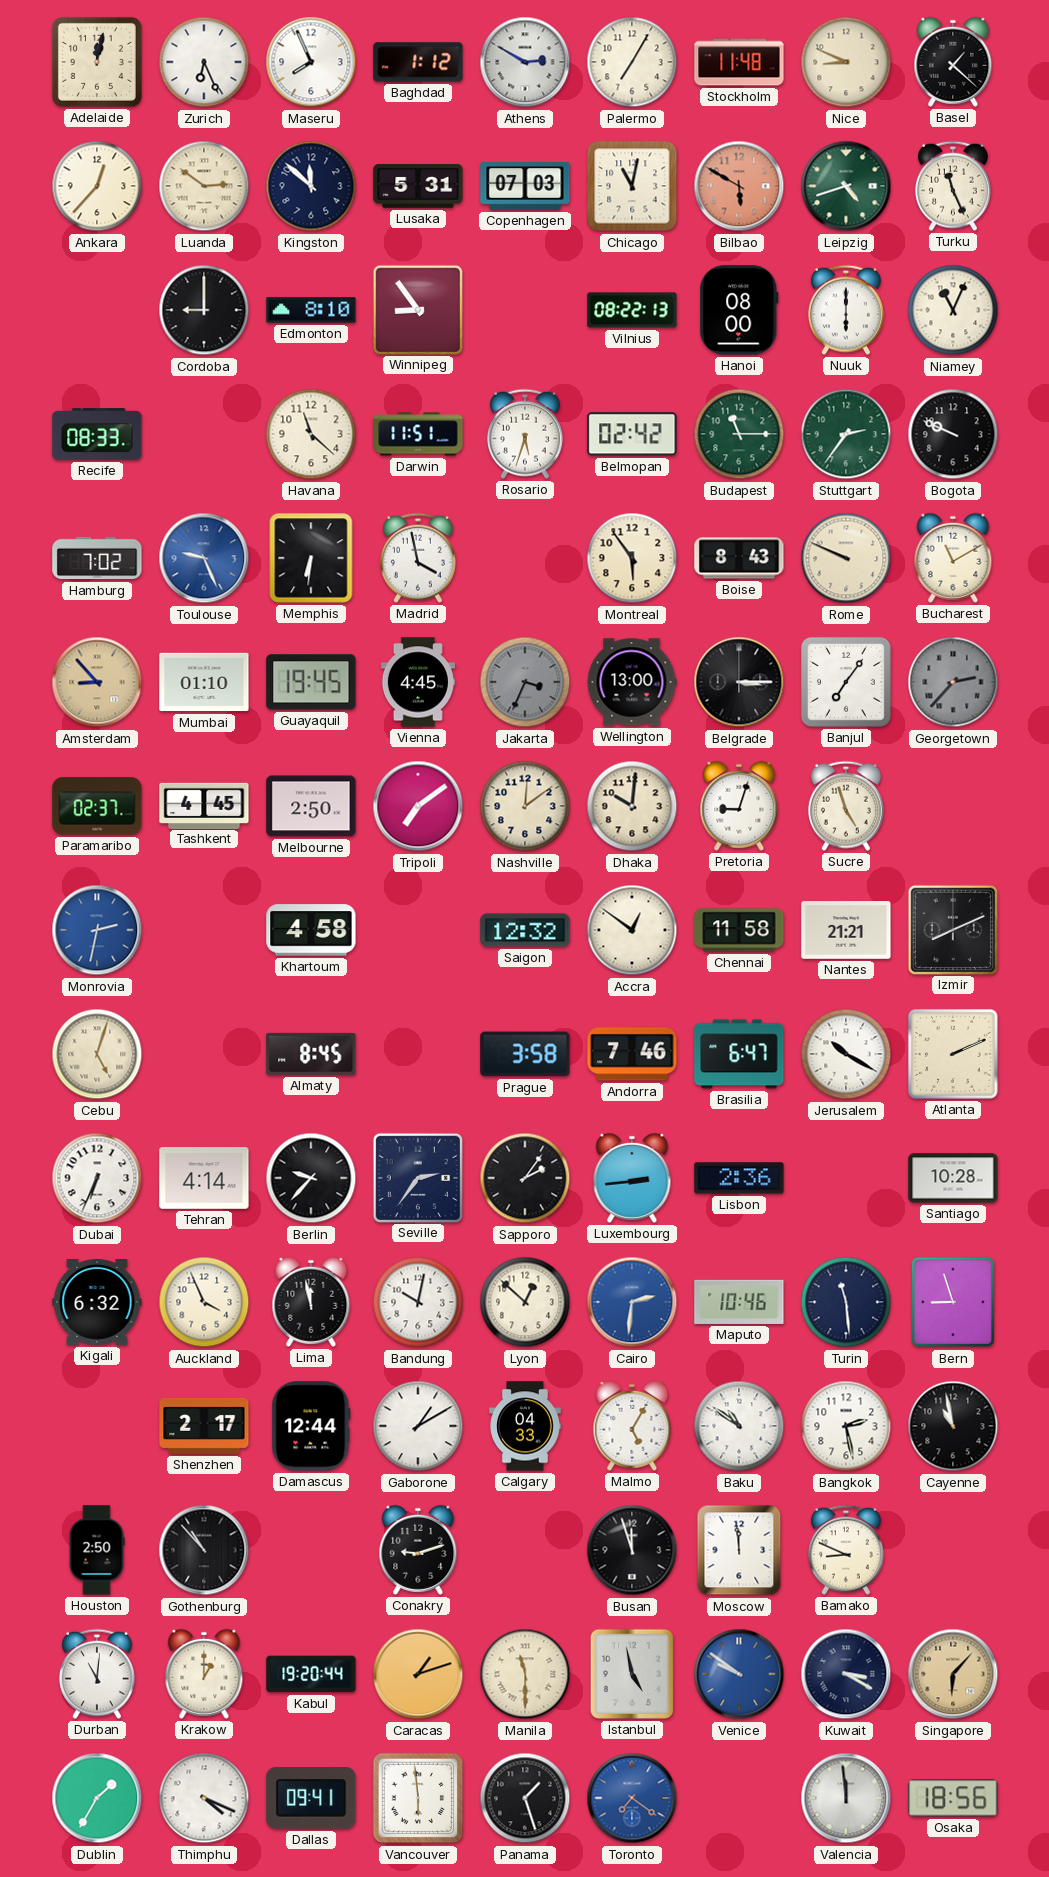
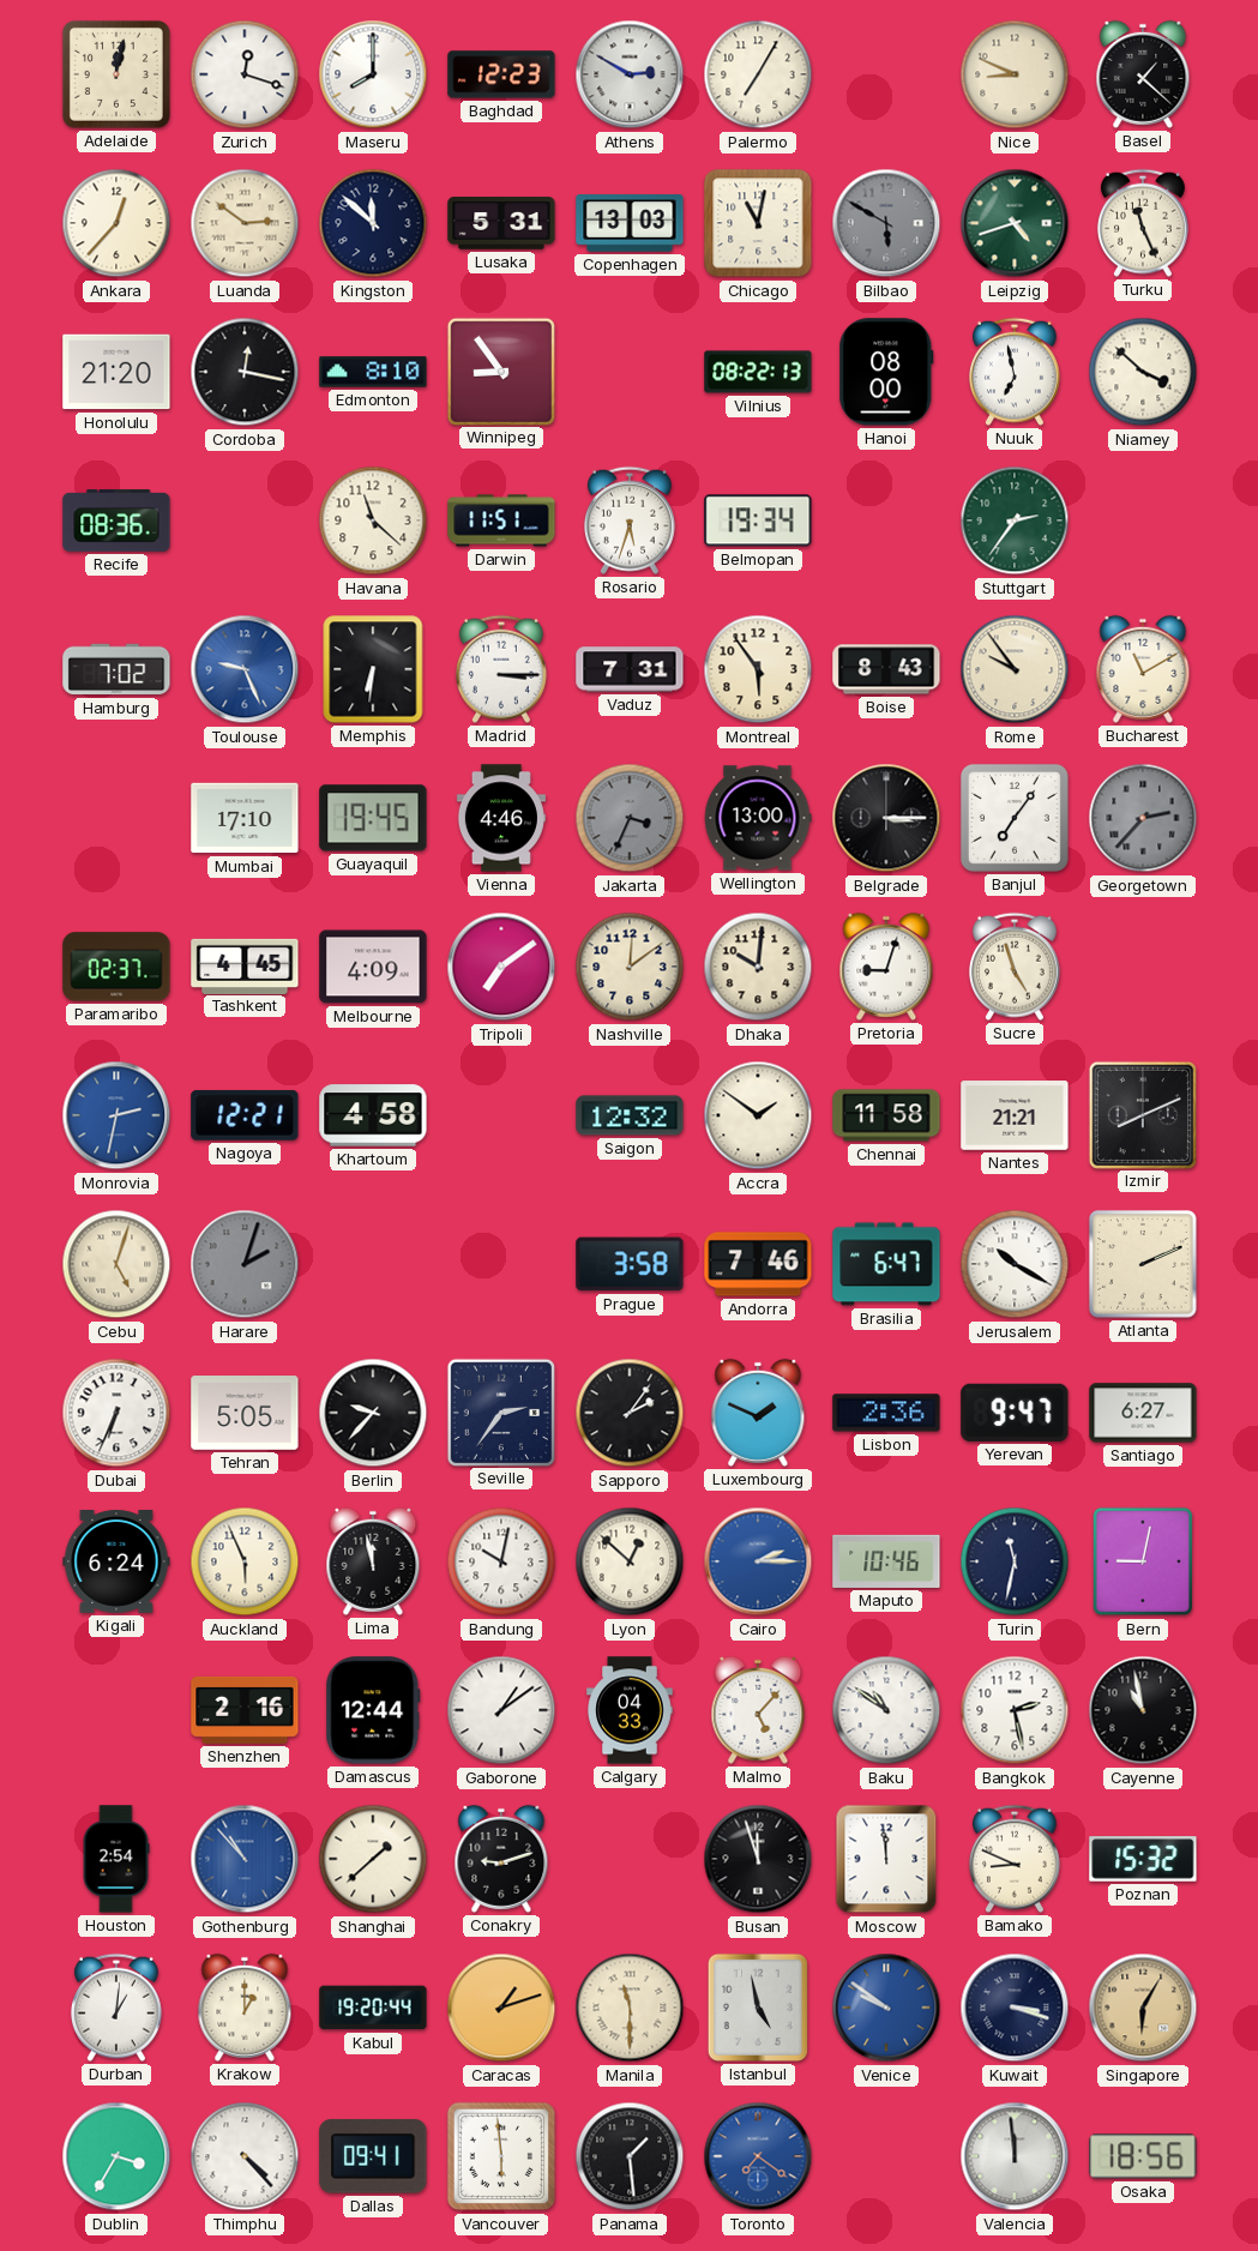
Zurich: 6:26 -> 12:18
Maseru: 7:56 -> 8:00
Baghdad: 1:12 -> 12:23
Stockholm: 11:48 -> none
Copenhagen: 07:03 -> 13:03
Bilbao dial: salmon -> grey
Honolulu: none -> 21:20
Cordoba: 9:00 -> 12:17
Nuuk: 6:00 -> 6:58
Niamey: 11:04 -> 3:52
Recife: 08:33 -> 08:36
Belmopan: 02:42 -> 19:34
Budapest: 11:15 -> none
Bogota: 9:49 -> none
Madrid: 3:58 -> 3:15
Vaduz: none -> 7:31
Rome: 9:49 -> 9:54
Amsterdam: 8:53 -> none
Mumbai: 01:10 -> 17:10
Vienna: 4:45 -> 4:46
Melbourne: 2:50 -> 4:09
Nagoya: none -> 12:21
Accra: 12:51 -> 1:51
Harare: none -> 2:03
Almaty: 8:45 -> none
Tehran: 4:14 -> 5:05
Luxembourg: 2:44 -> 1:49
Yerevan: none -> 9:47
Santiago: 10:28 -> 6:27
Kigali: 6:32 -> 6:24
Auckland: 3:56 -> 5:56
Cairo: 2:31 -> 2:15
Turin: 11:29 -> 11:32
Bern: 8:57 -> 9:02
Shenzhen: 2:17 -> 2:16
Gaborone: 1:10 -> 1:09
Malmo: 5:05 -> 5:07
Houston: 2:50 -> 2:54
Gothenburg dial: black -> blue
Shanghai: none -> 1:38
Poznan: none -> 15:32
Durban: 11:01 -> 1:01
Kuwait: 3:20 -> 3:18
Singapore: 6:07 -> 6:05
Dublin: 1:35 -> 3:35
Thimphu: 4:19 -> 4:23
Panama: 1:27 -> 1:29
